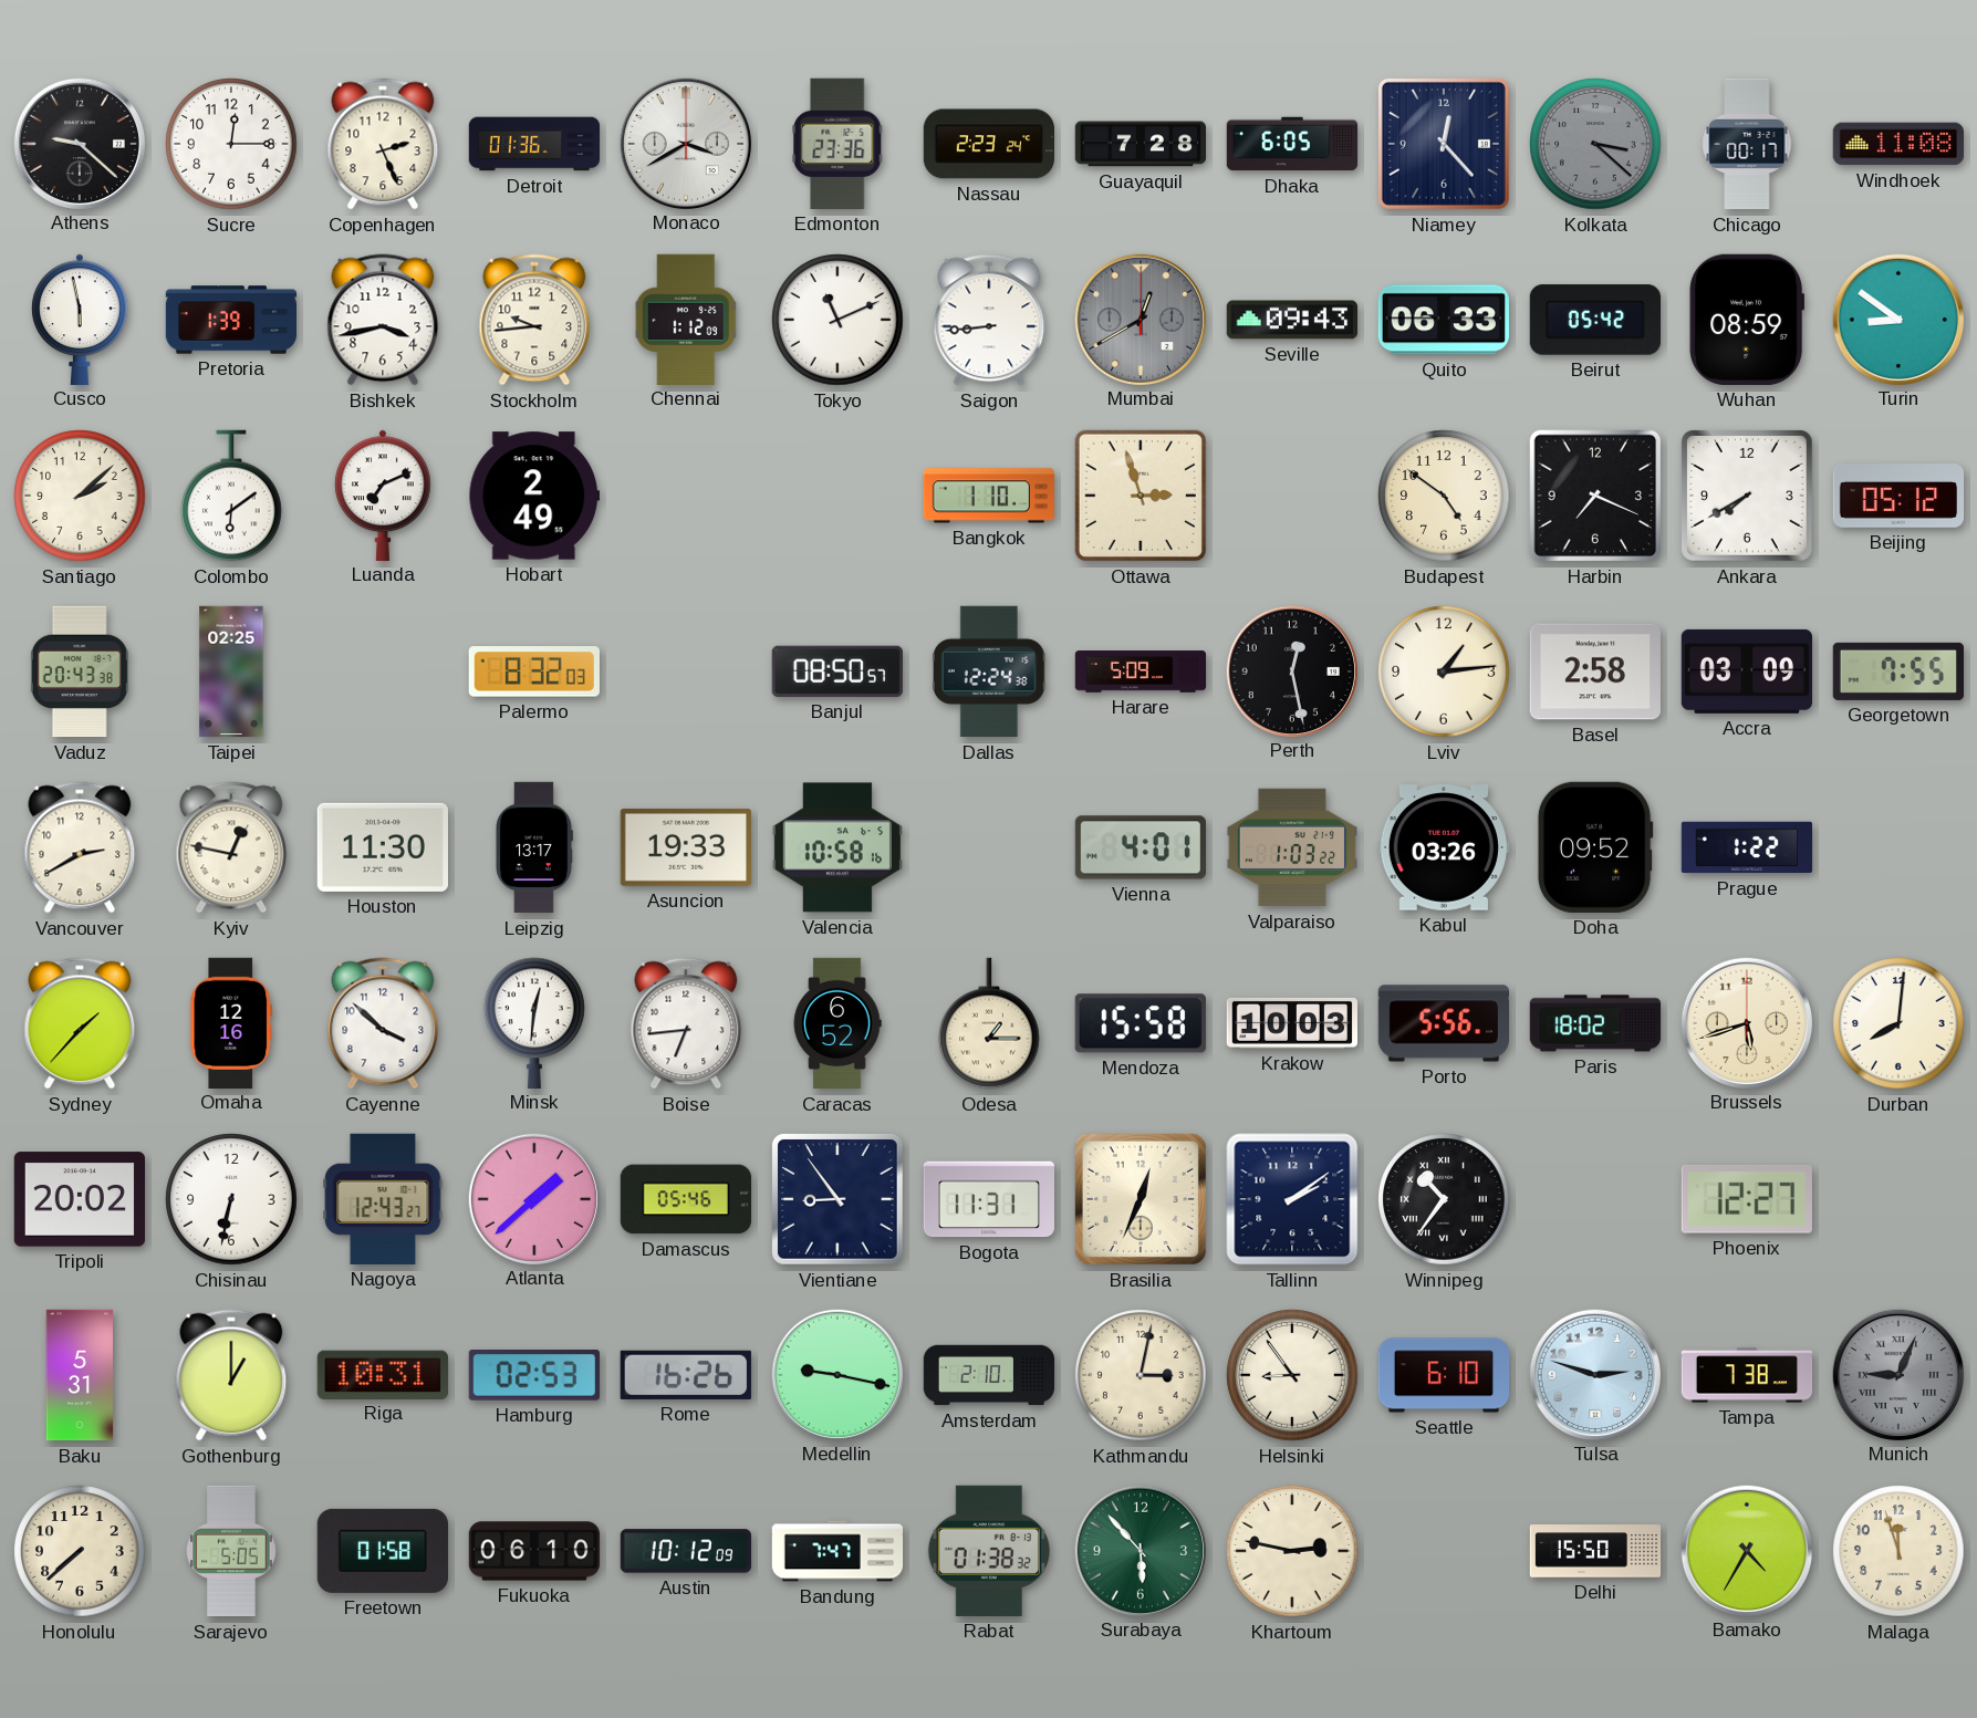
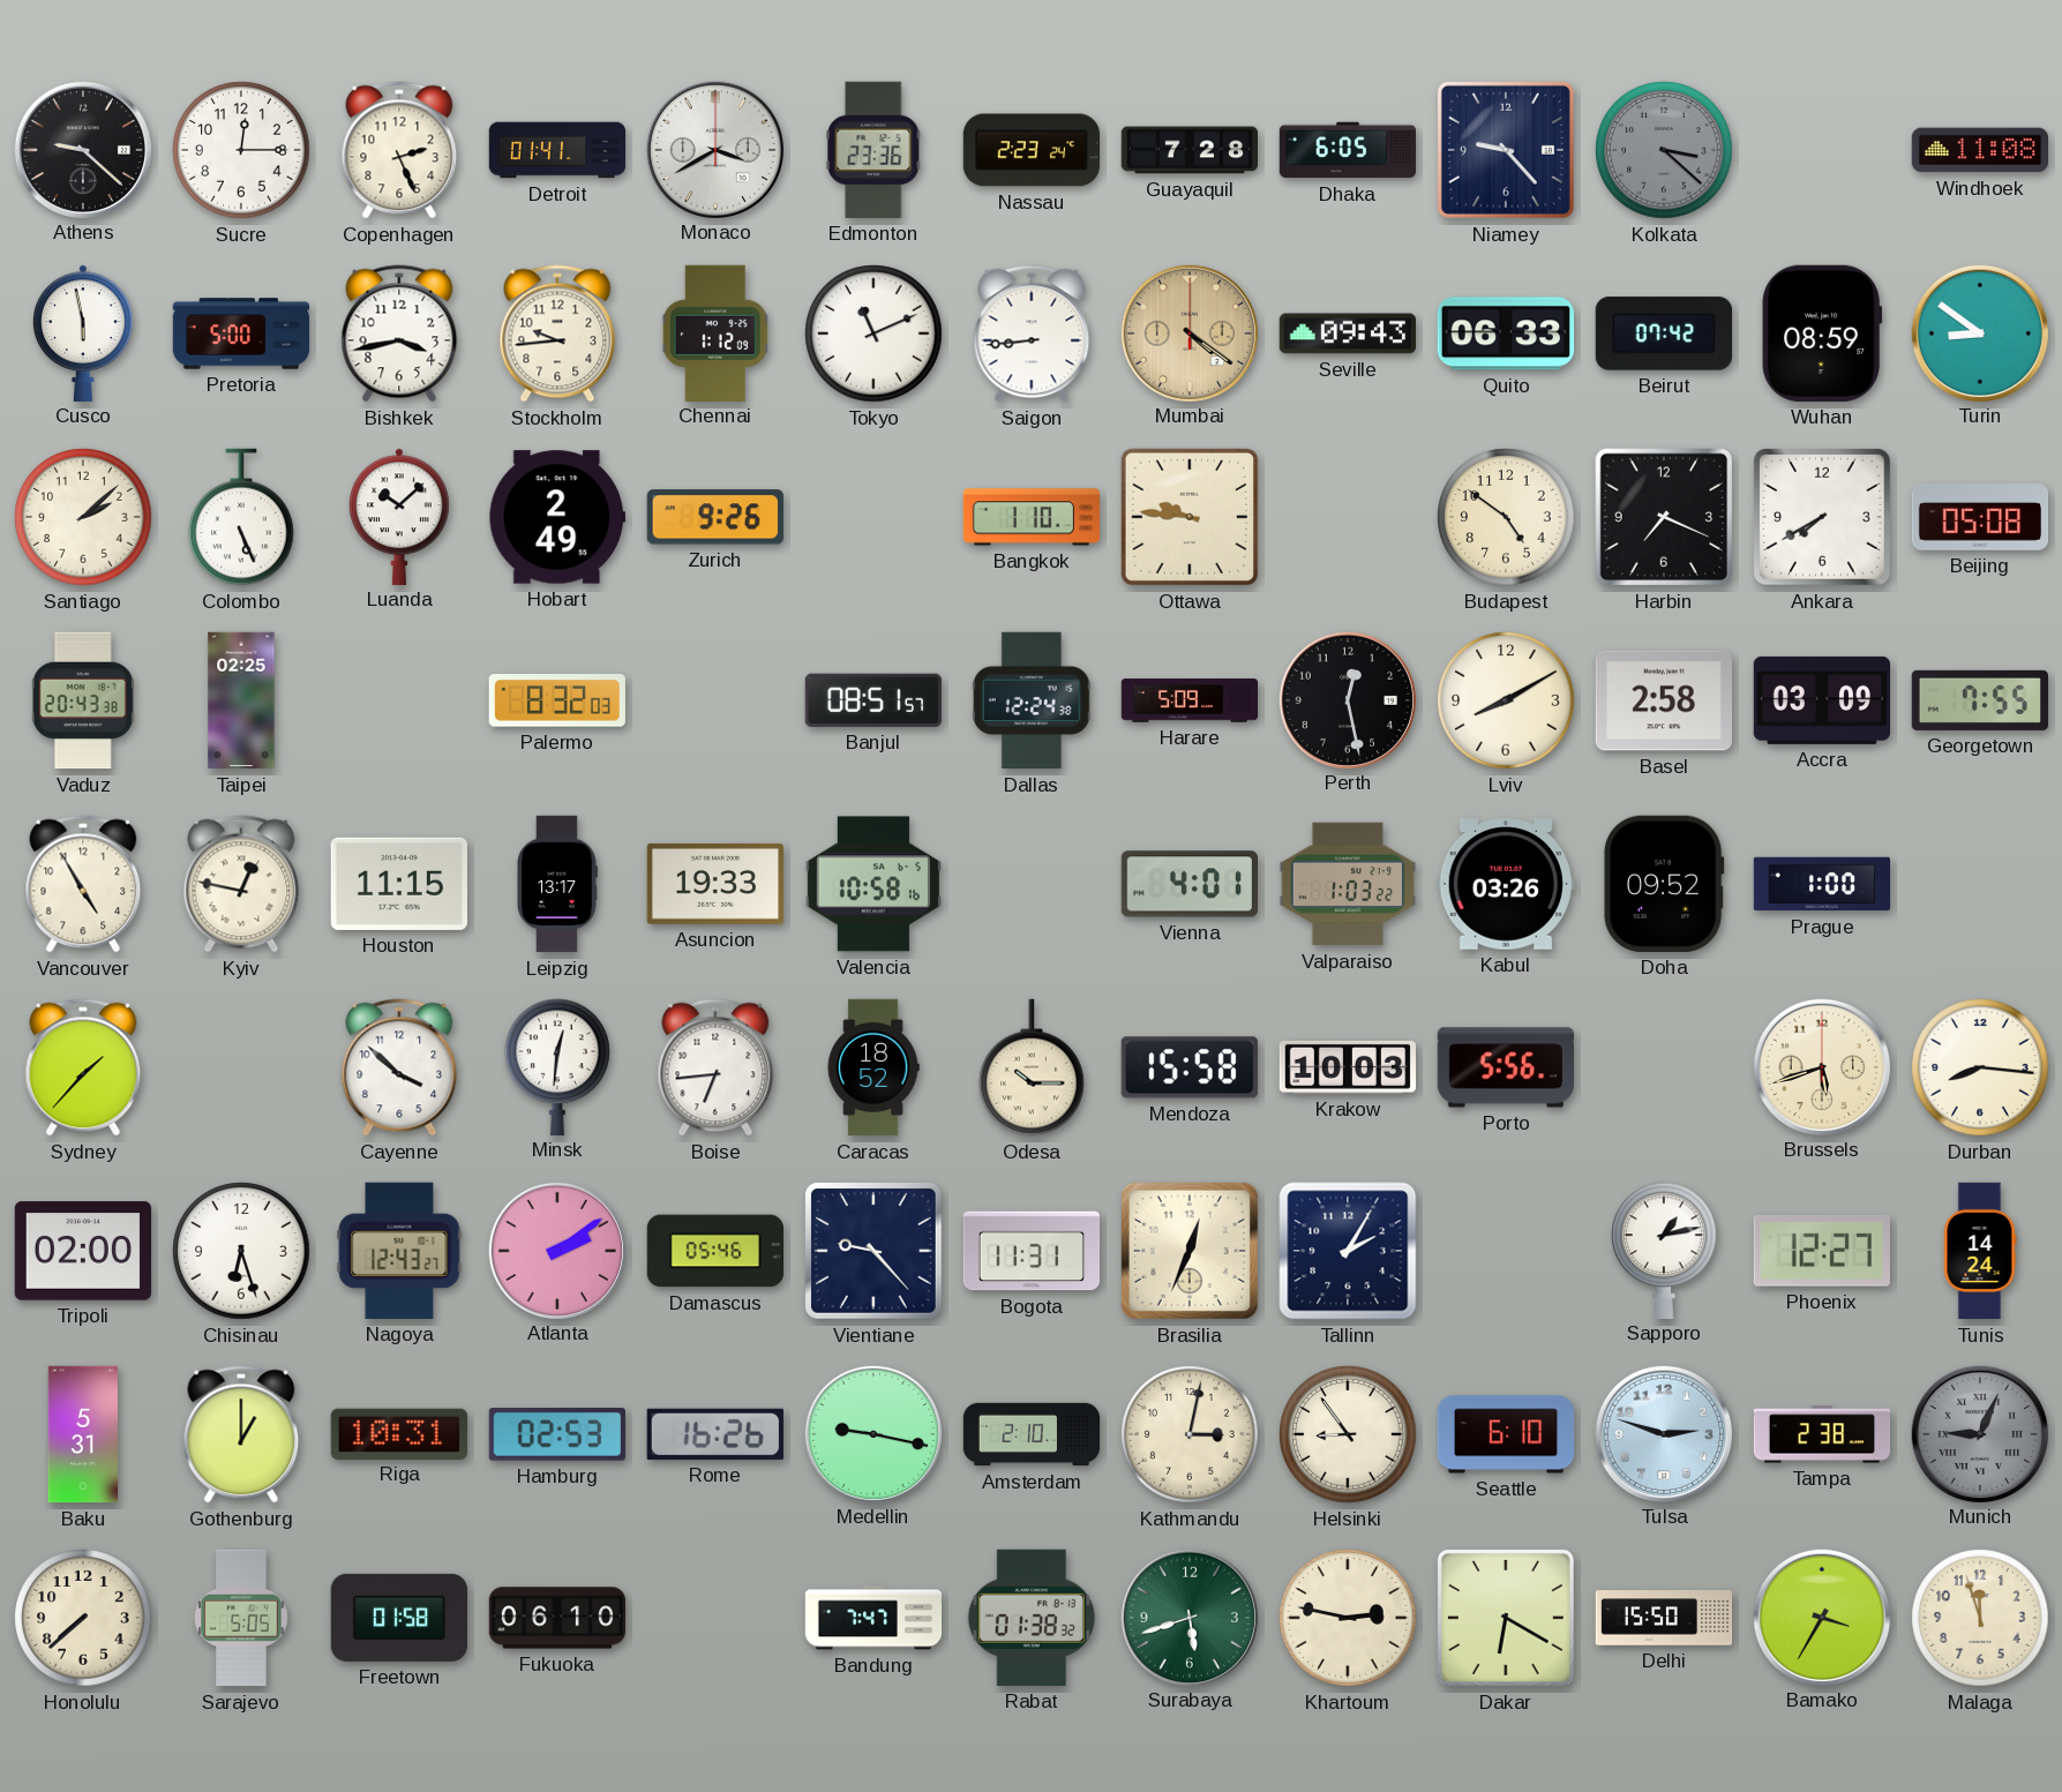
Detroit: 01:36 -> 01:41
Niamey: 12:23 -> 9:23
Chicago: 00:17 -> none
Pretoria: 1:39 -> 5:00
Mumbai: 12:40 -> 4:21
Mumbai dial: grey -> champagne
Beirut: 05:42 -> 07:42
Colombo: 6:09 -> 5:26
Luanda: 7:11 -> 10:08
Zurich: none -> 9:26
Ottawa: 2:57 -> 9:46
Beijing: 05:12 -> 05:08
Banjul: 08:50 -> 08:51
Lviv: 1:14 -> 8:10
Vancouver: 2:40 -> 4:55
Houston: 11:30 -> 11:15
Prague: 1:22 -> 1:00
Omaha: 12:16 -> none
Caracas: 6:52 -> 18:52
Odesa: 1:15 -> 10:15
Paris: 18:02 -> none
Durban: 8:01 -> 8:16
Tripoli: 20:02 -> 02:00
Chisinau: 6:32 -> 6:27
Atlanta: 1:38 -> 2:09
Vientiane: 8:54 -> 9:23
Tallinn: 2:09 -> 2:05
Winnipeg: 10:36 -> none
Sapporo: none -> 1:13
Tunis: none -> 14:24
Tampa: 7:38 -> 2:38
Austin: 10:12 -> none
Surabaya: 5:53 -> 5:42
Dakar: none -> 6:20
Bamako: 4:35 -> 3:35
